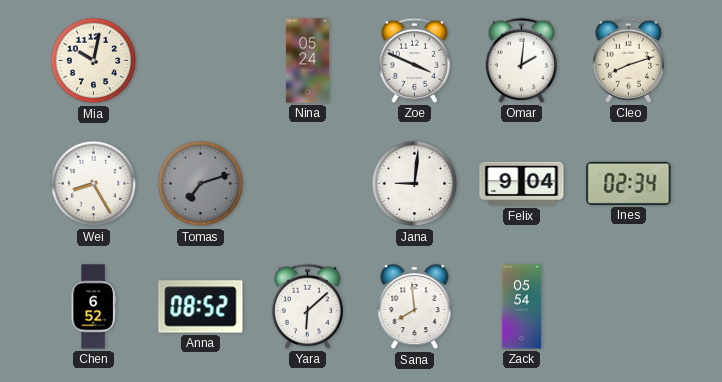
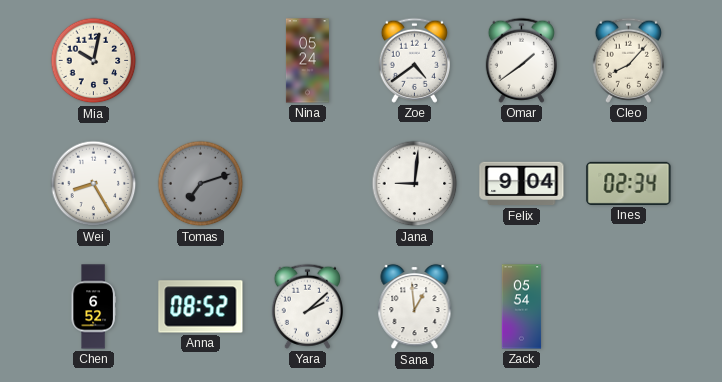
Zoe: 3:49 -> 4:39
Omar: 2:01 -> 1:39
Cleo: 8:12 -> 8:07
Yara: 6:08 -> 2:08
Sana: 7:59 -> 12:59
